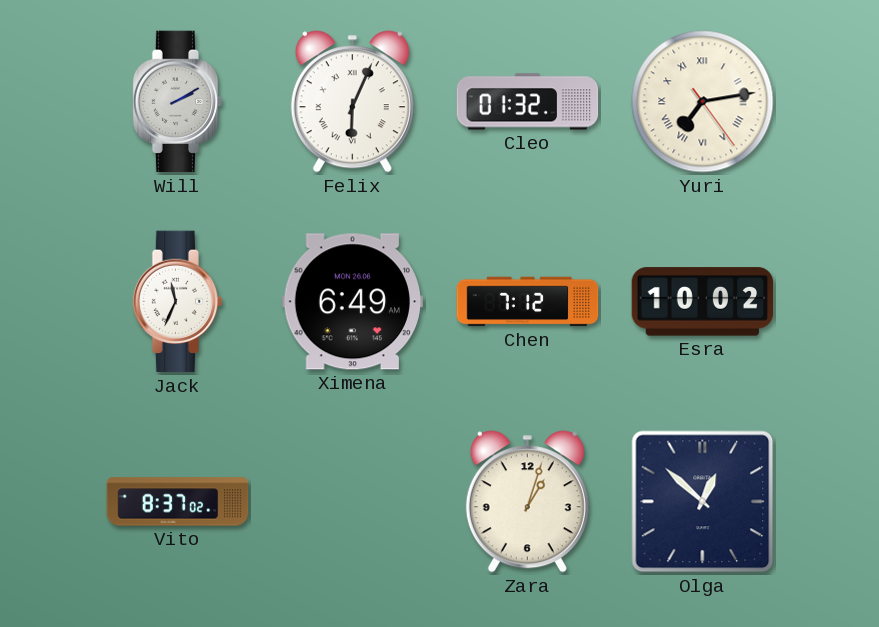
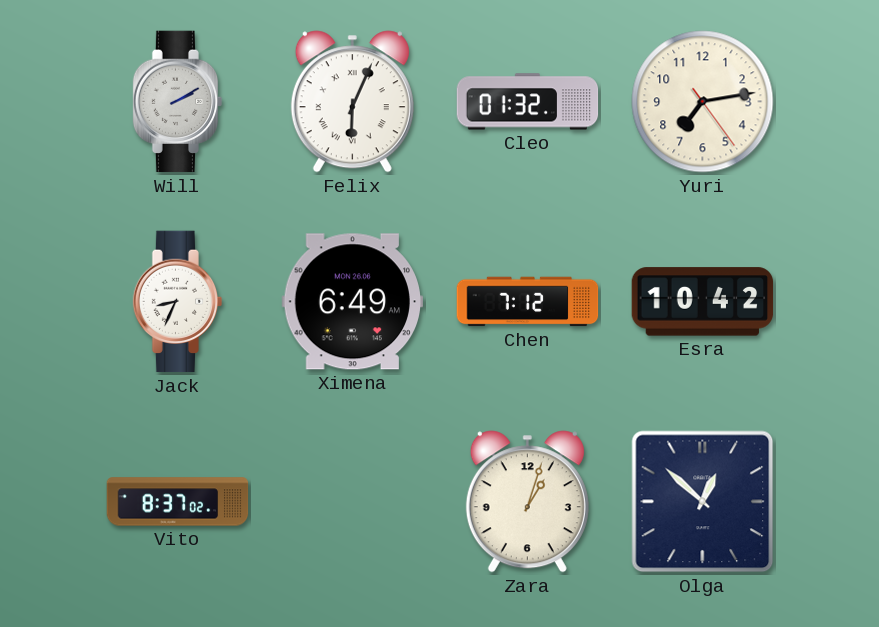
Yuri numerals: Roman -> Arabic
Jack: 11:34 -> 8:34
Esra: 10:02 -> 10:42
